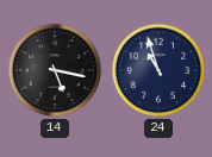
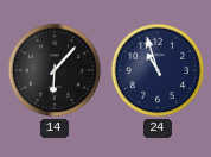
14: 5:17 -> 6:07
